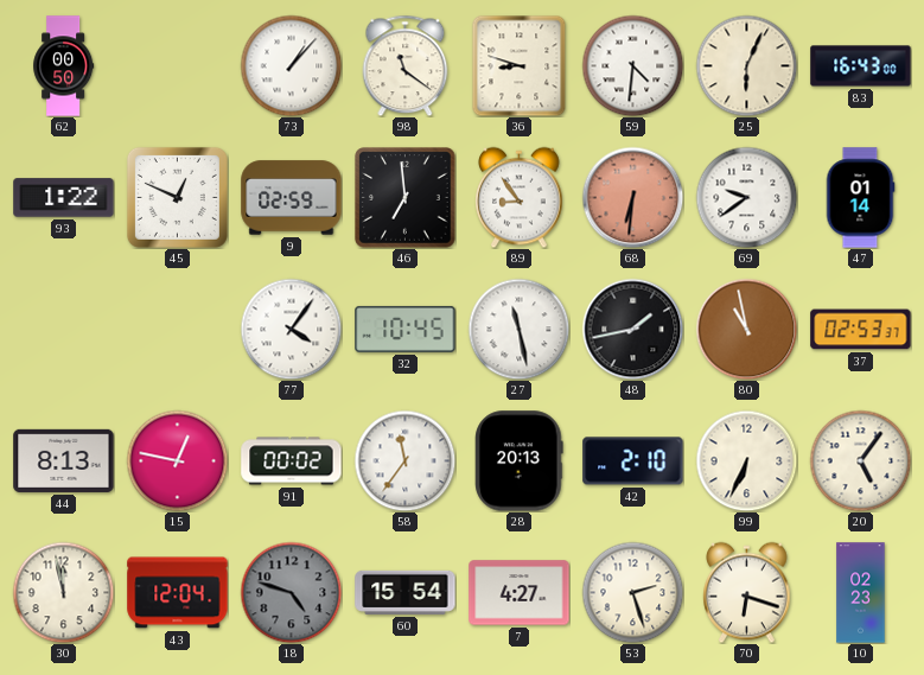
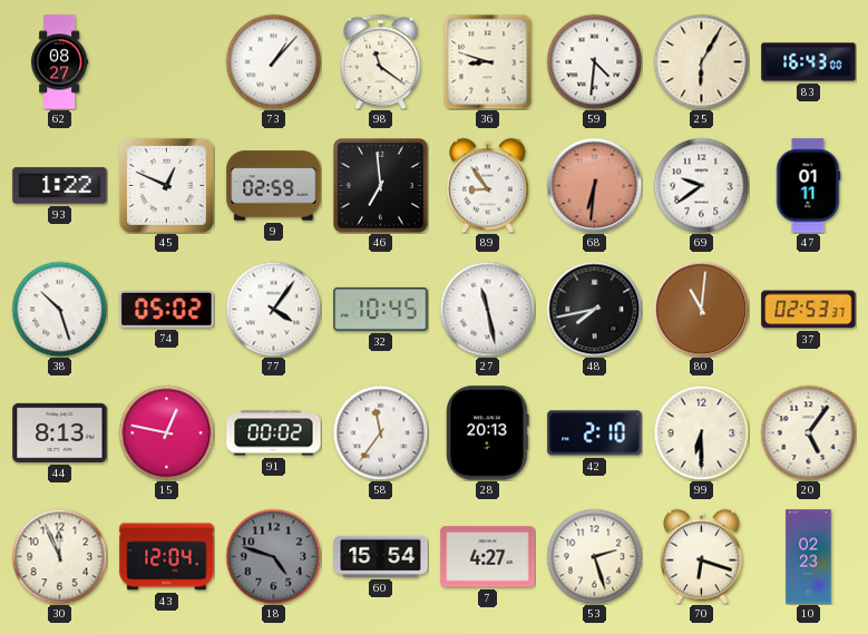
62: 00:50 -> 08:27
25: 6:04 -> 6:05
47: 01:14 -> 01:11
38: none -> 10:27
74: none -> 05:02
48: 1:43 -> 7:43
80: 10:58 -> 11:01
99: 6:34 -> 6:30
30: 11:58 -> 11:56
